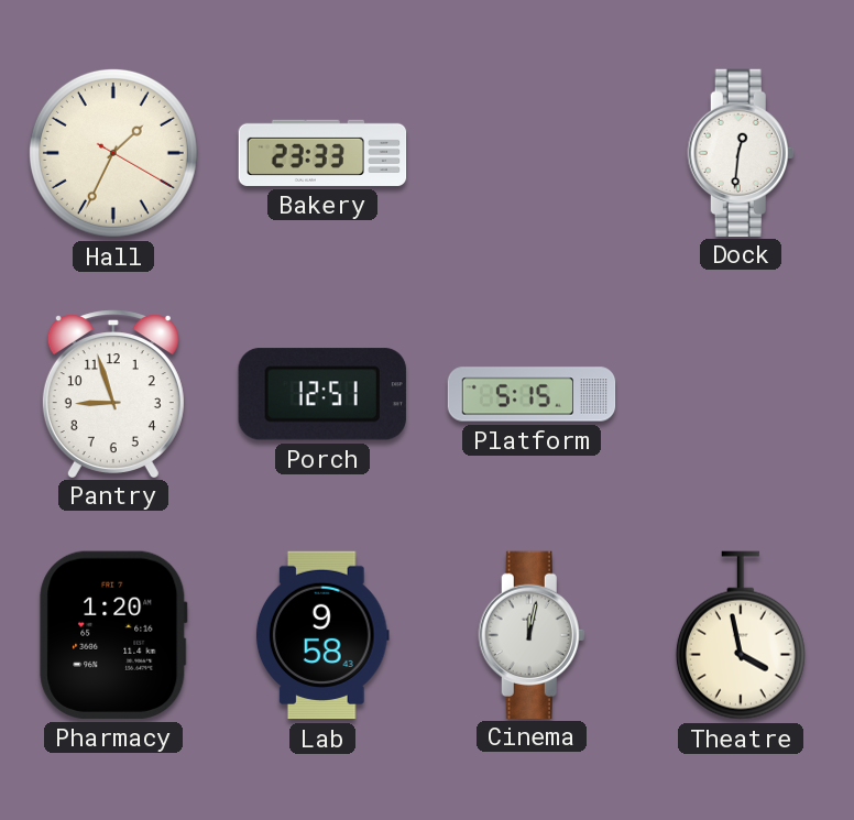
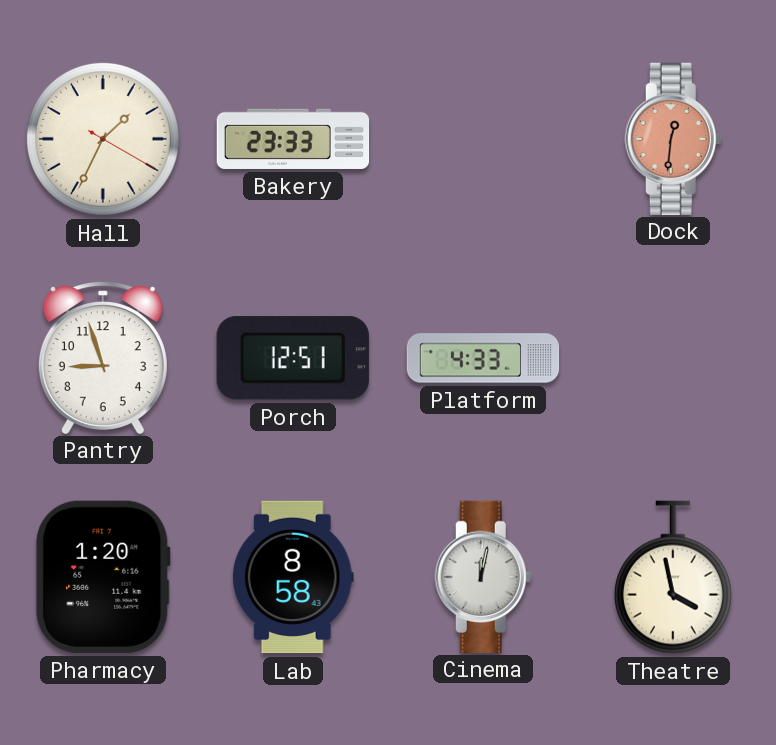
Dock dial: white -> salmon
Platform: 5:15 -> 4:33
Lab: 9:58 -> 8:58
